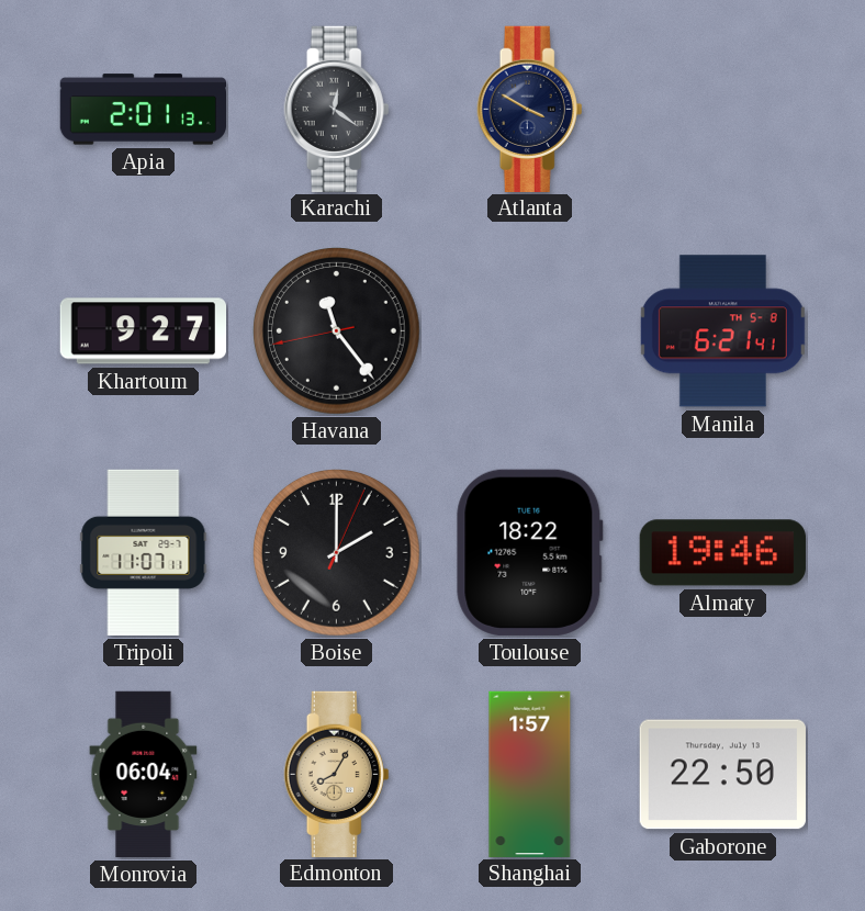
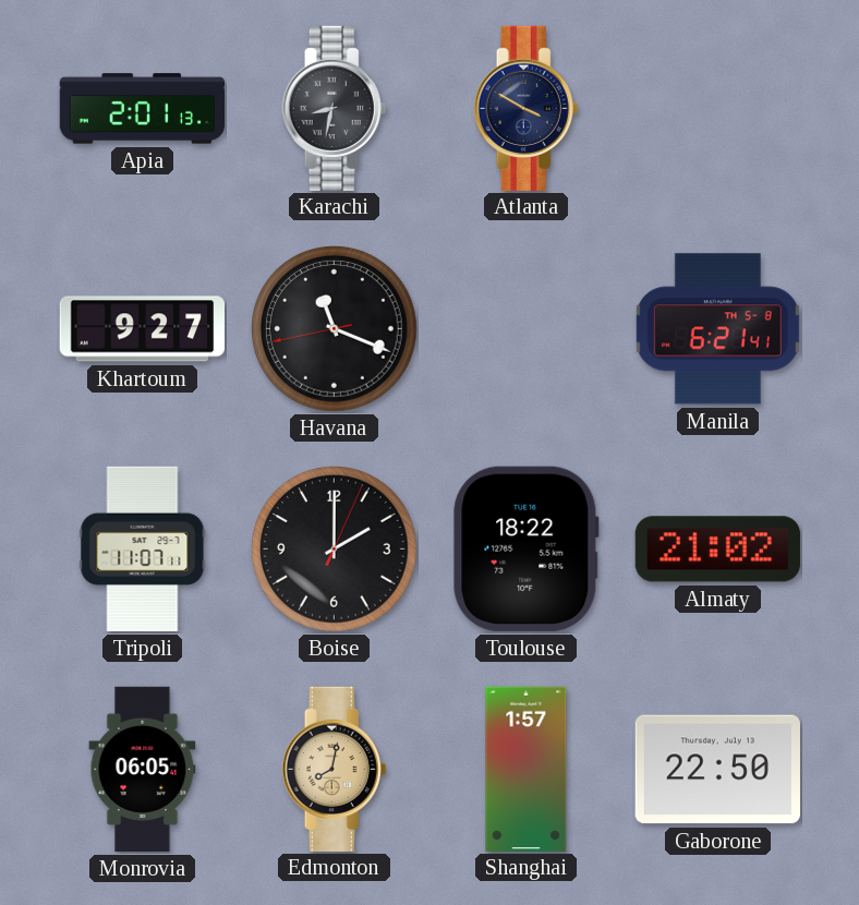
Karachi: 12:21 -> 8:32
Havana: 11:23 -> 11:18
Almaty: 19:46 -> 21:02
Monrovia: 06:04 -> 06:05
Edmonton: 8:05 -> 8:02
